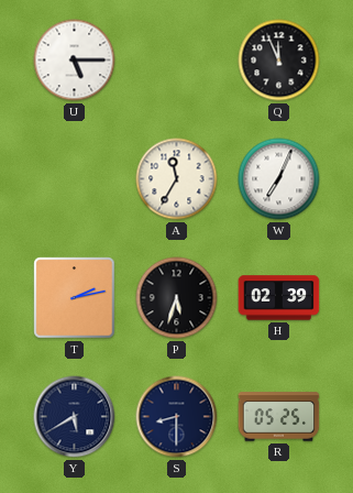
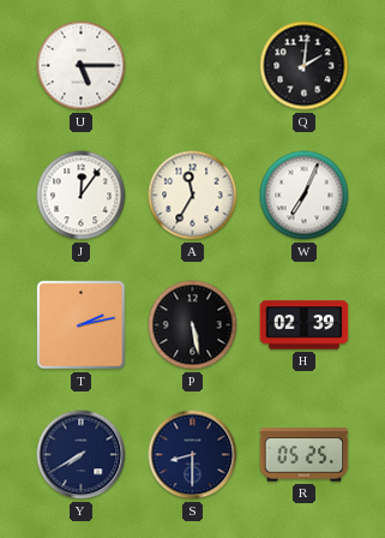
Q: 11:56 -> 2:01
J: none -> 12:06
P: 5:33 -> 5:28
Y: 5:40 -> 7:40
